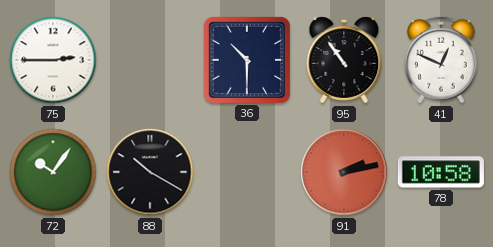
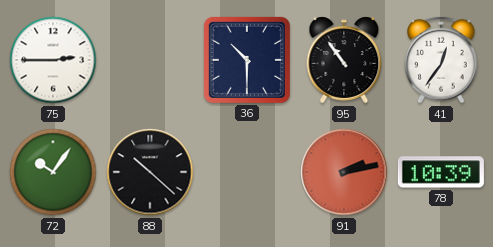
41: 12:49 -> 12:36
88: 10:20 -> 10:22
78: 10:58 -> 10:39
